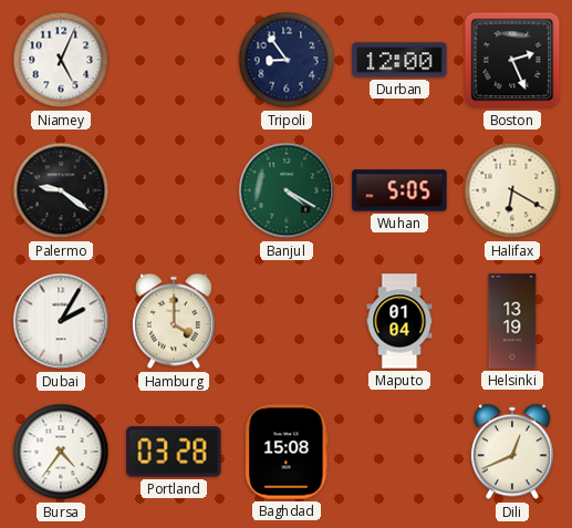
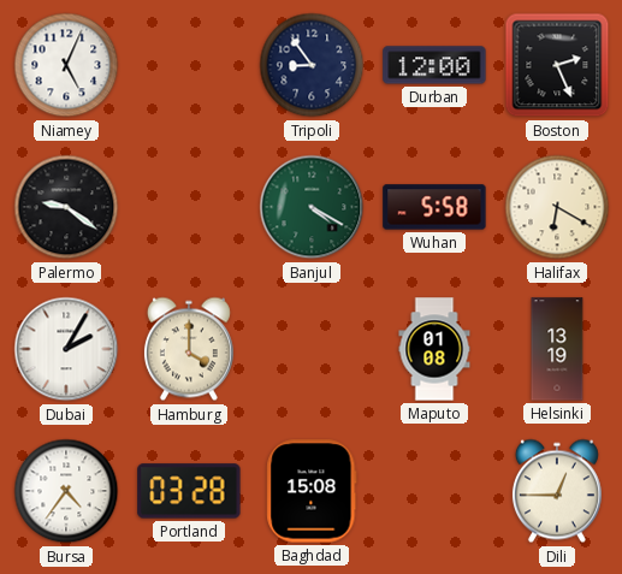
Wuhan: 5:05 -> 5:58
Maputo: 01:04 -> 01:08
Dili: 12:41 -> 12:45
